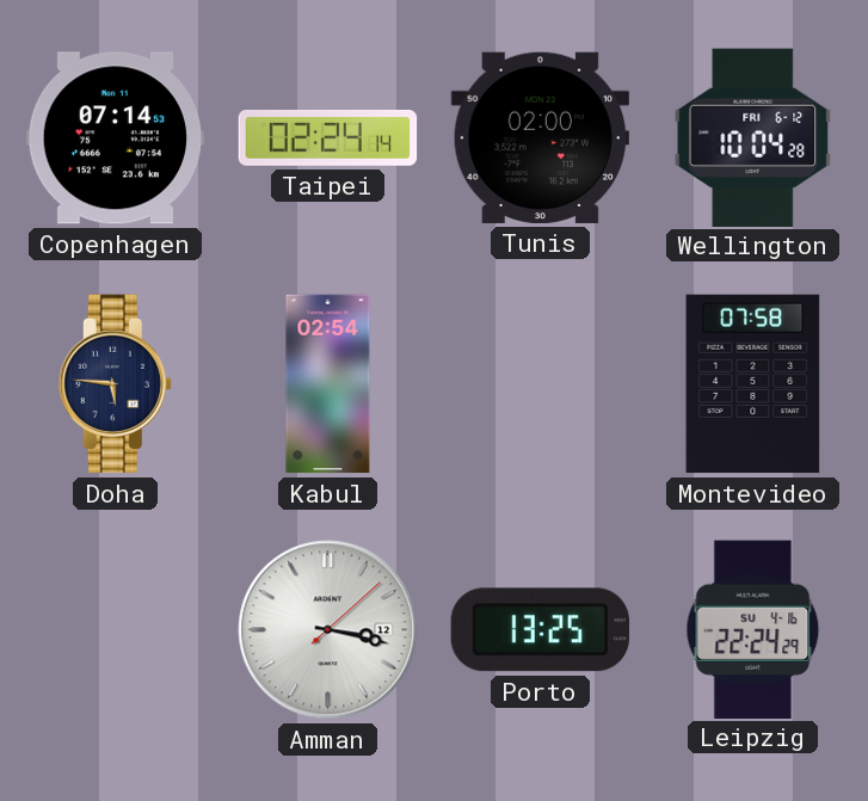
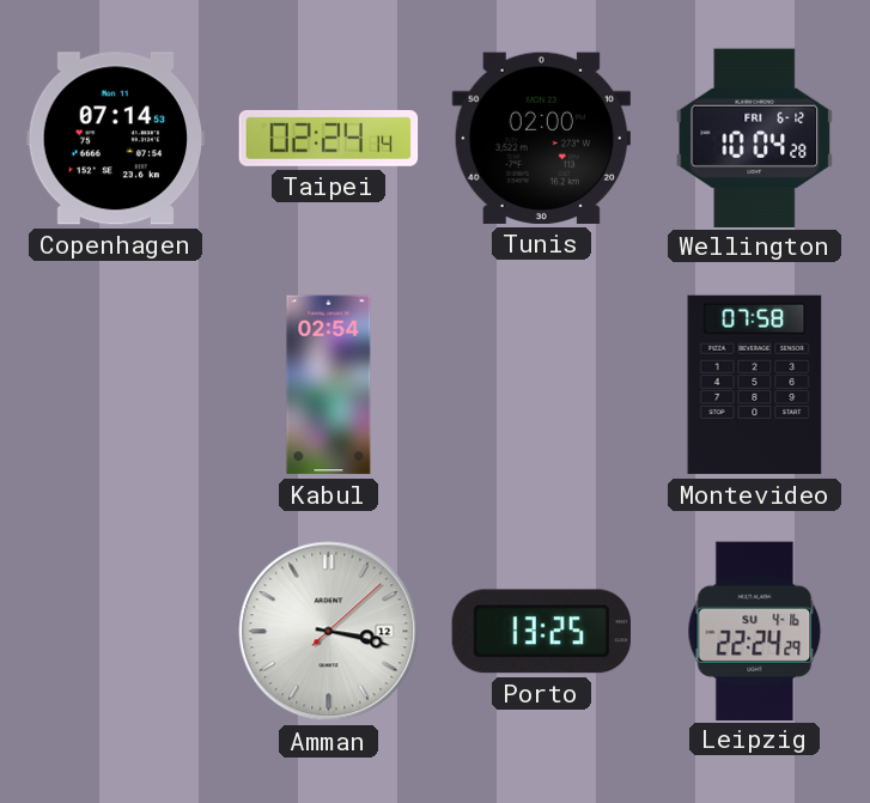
Doha: 5:46 -> none
